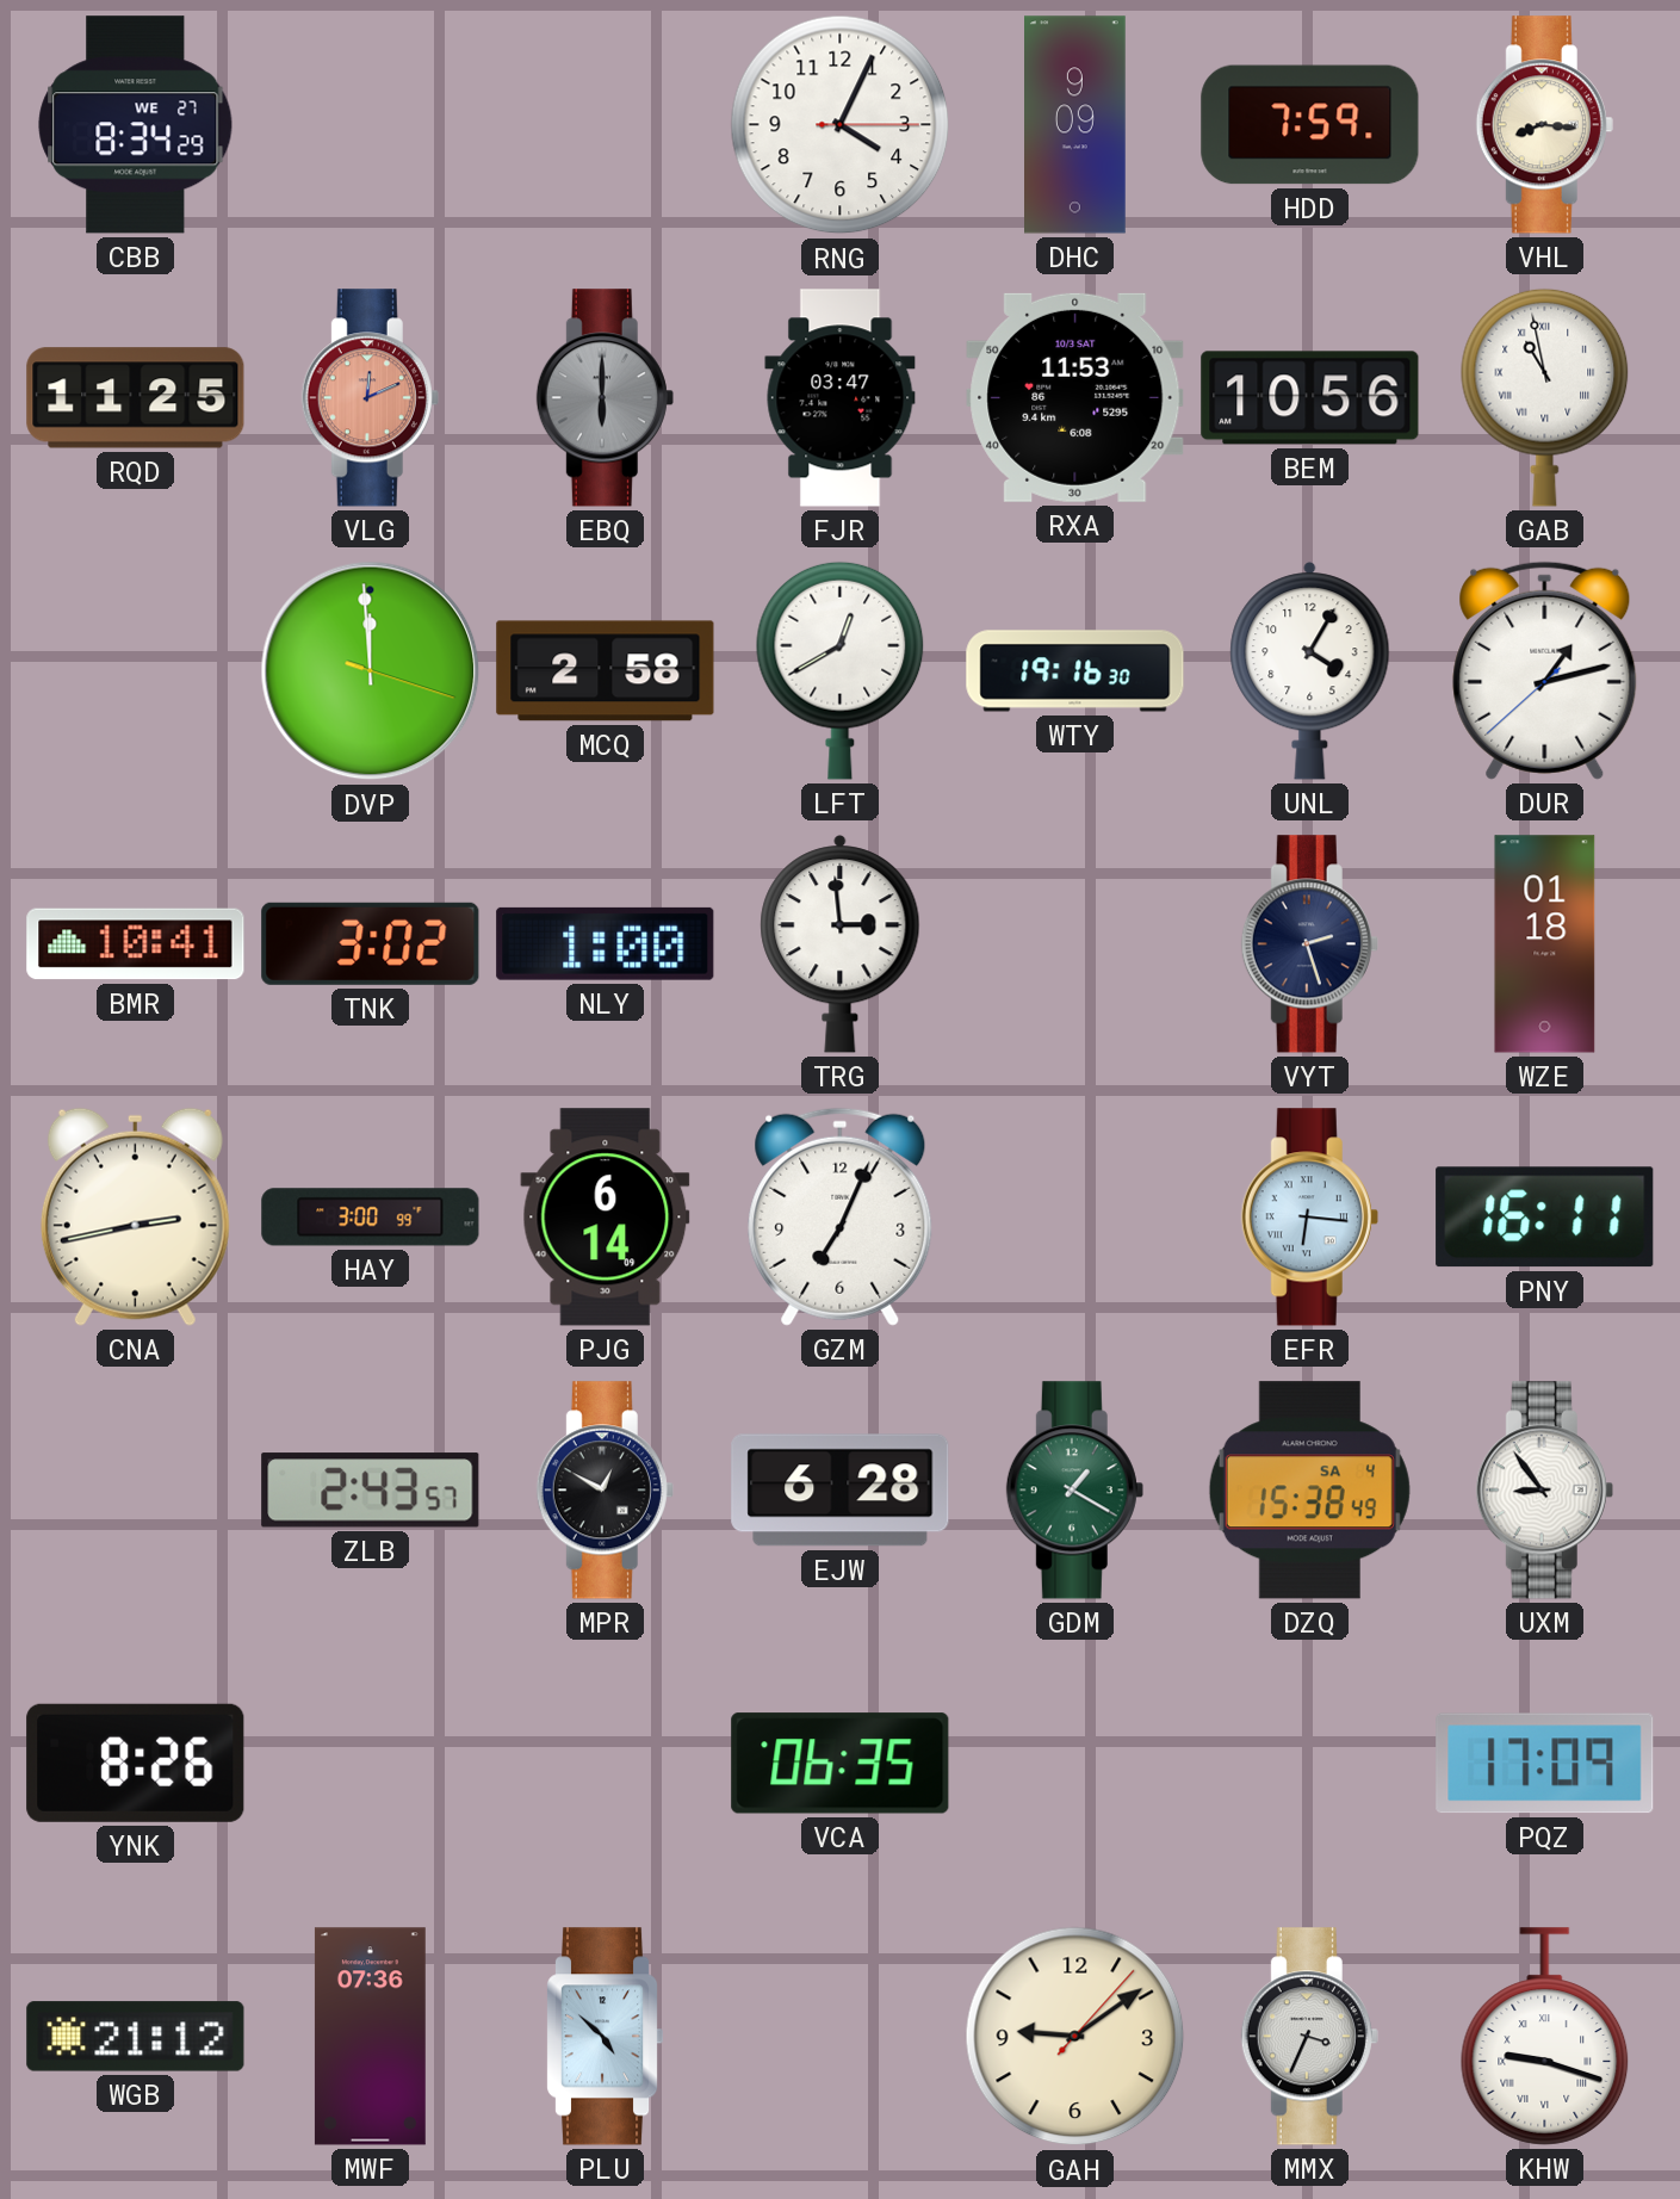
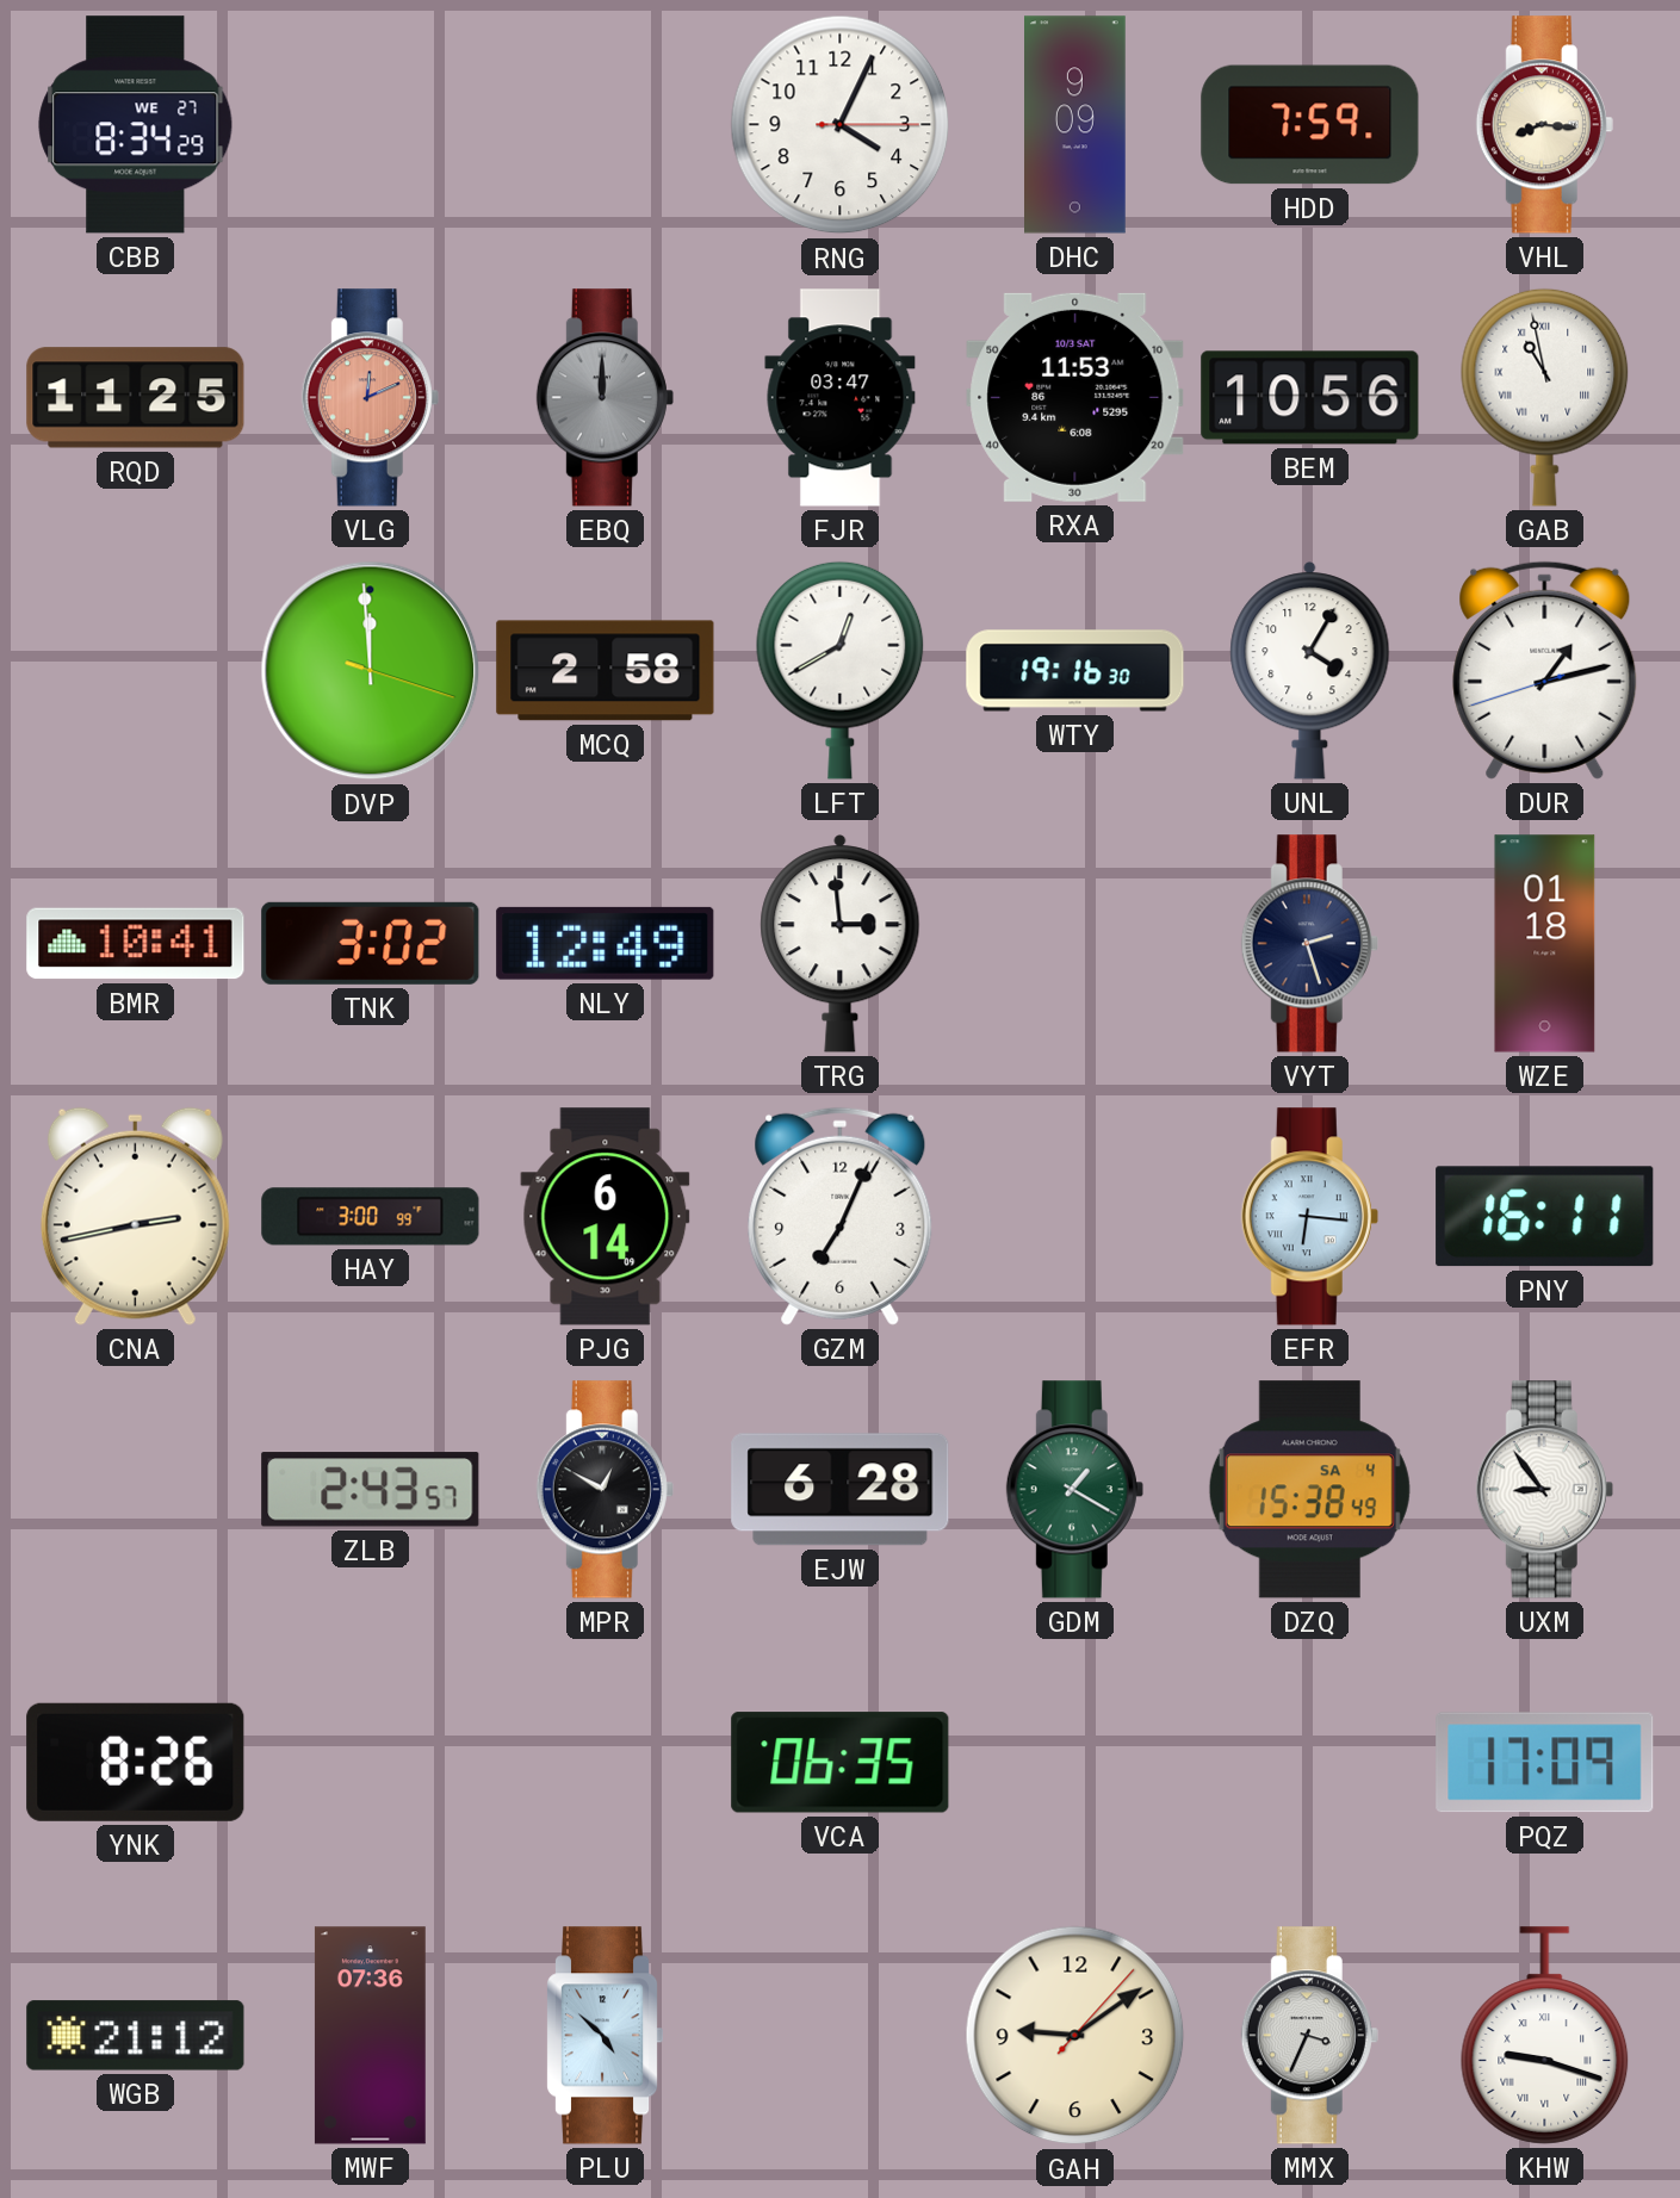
EBQ: 6:00 -> 12:00
DUR: 1:12:38 -> 1:12:42
NLY: 1:00 -> 12:49
